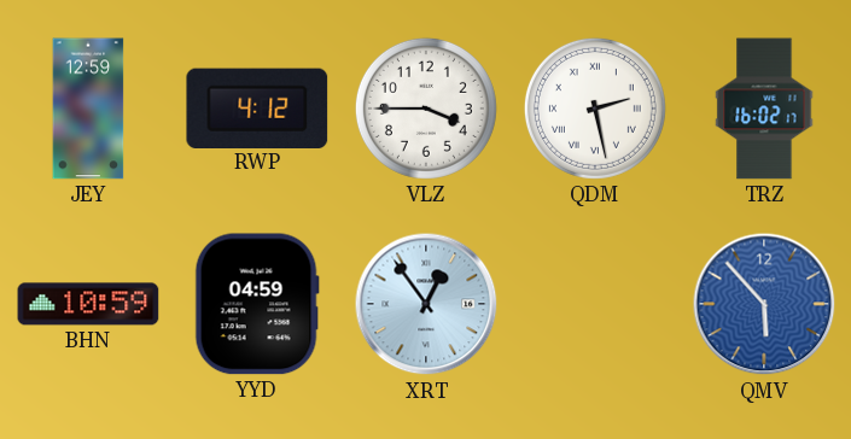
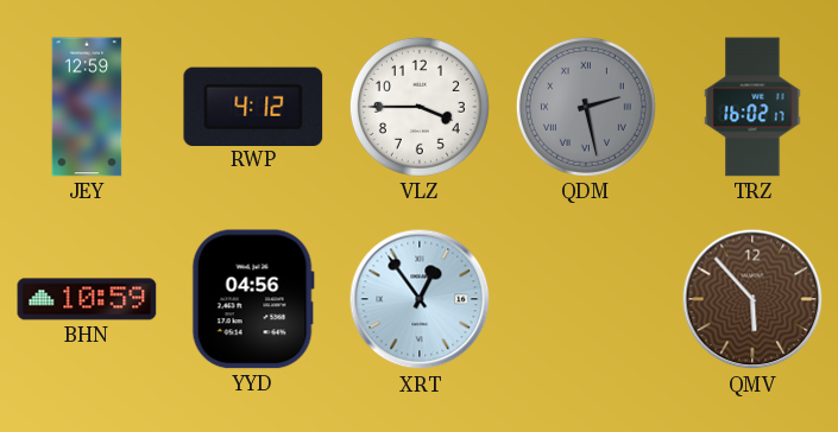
QDM dial: white -> grey
YYD: 04:59 -> 04:56
QMV dial: blue -> brown
